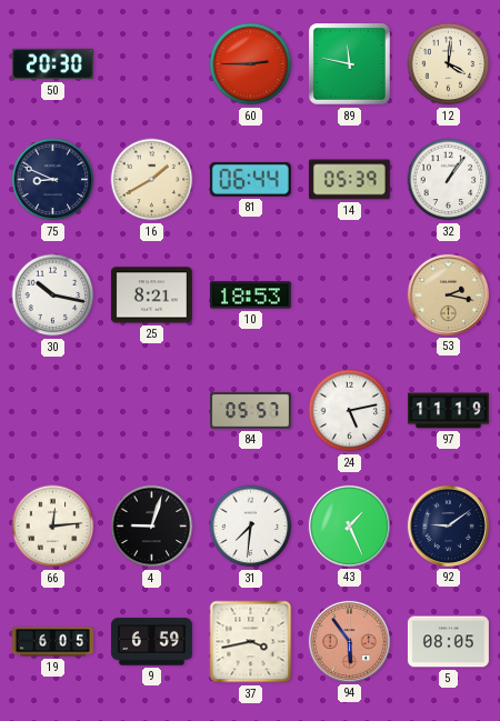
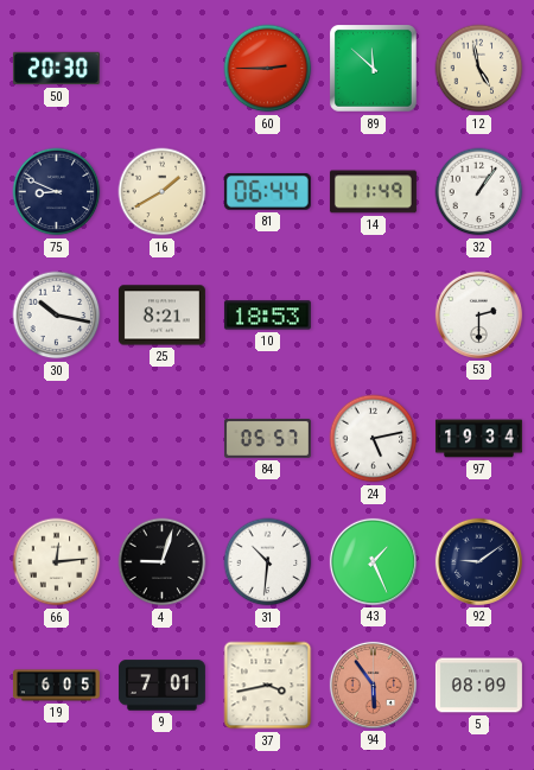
89: 11:47 -> 11:52
12: 4:01 -> 4:58
14: 05:39 -> 11:49
53: 2:17 -> 2:30
53 dial: champagne -> white
97: 11:19 -> 19:34
31: 7:31 -> 10:31
9: 6:59 -> 7:01
5: 08:05 -> 08:09
